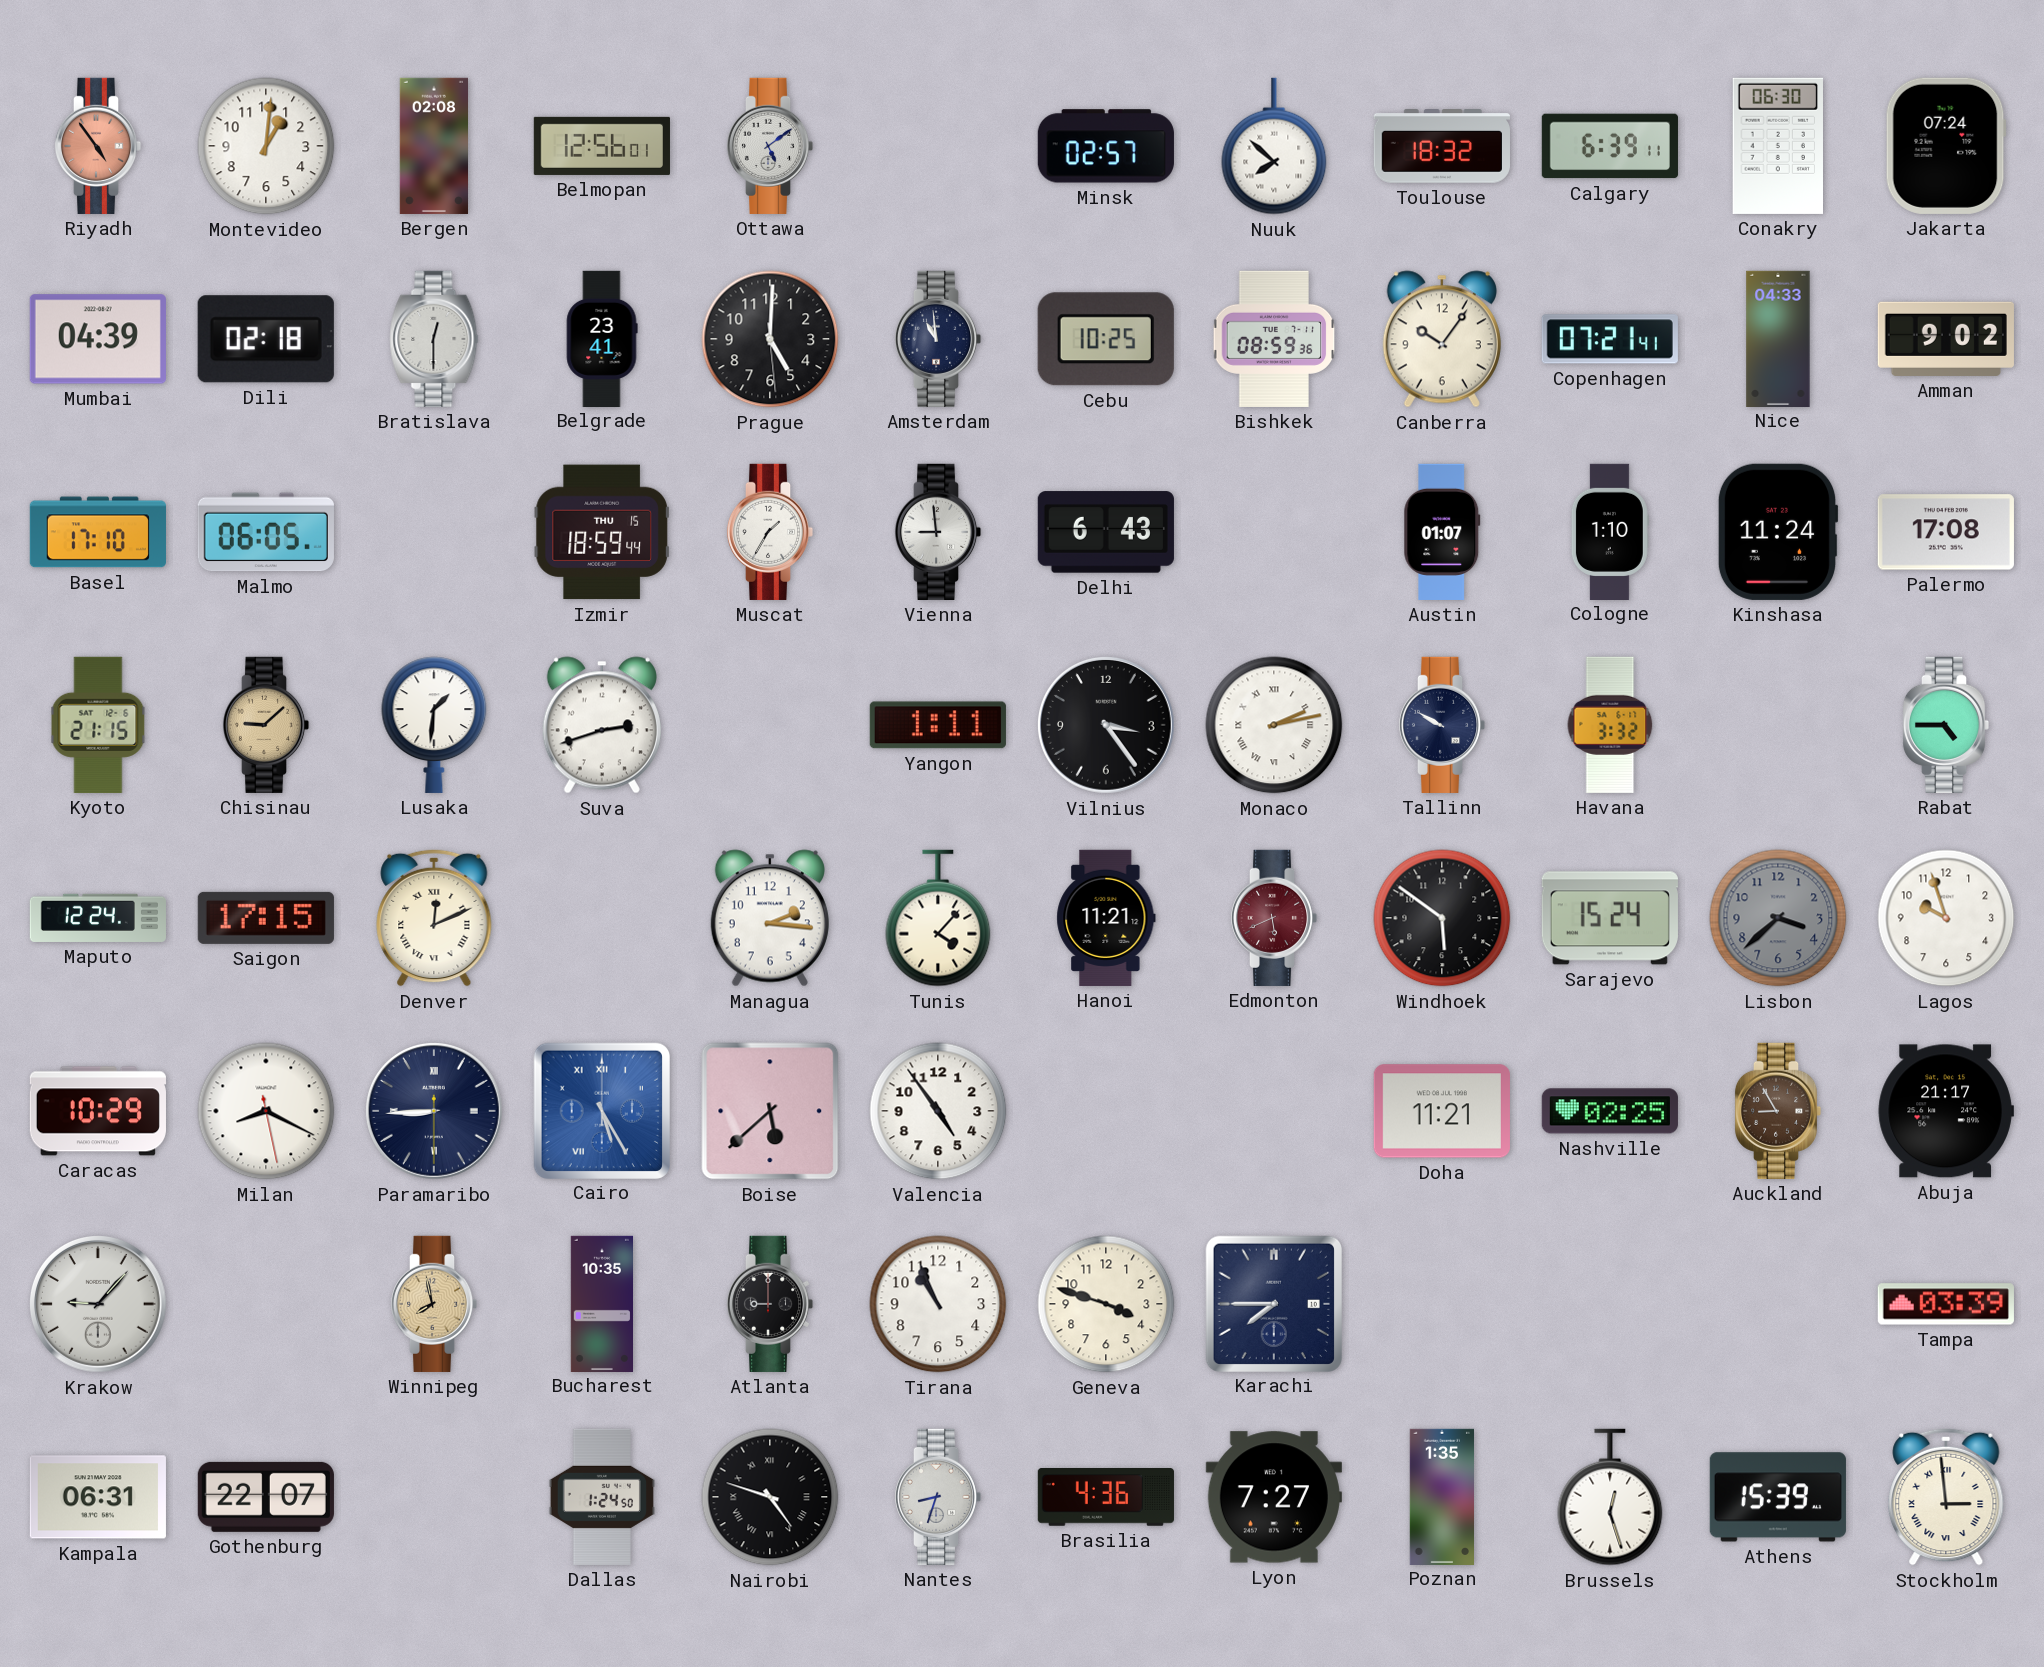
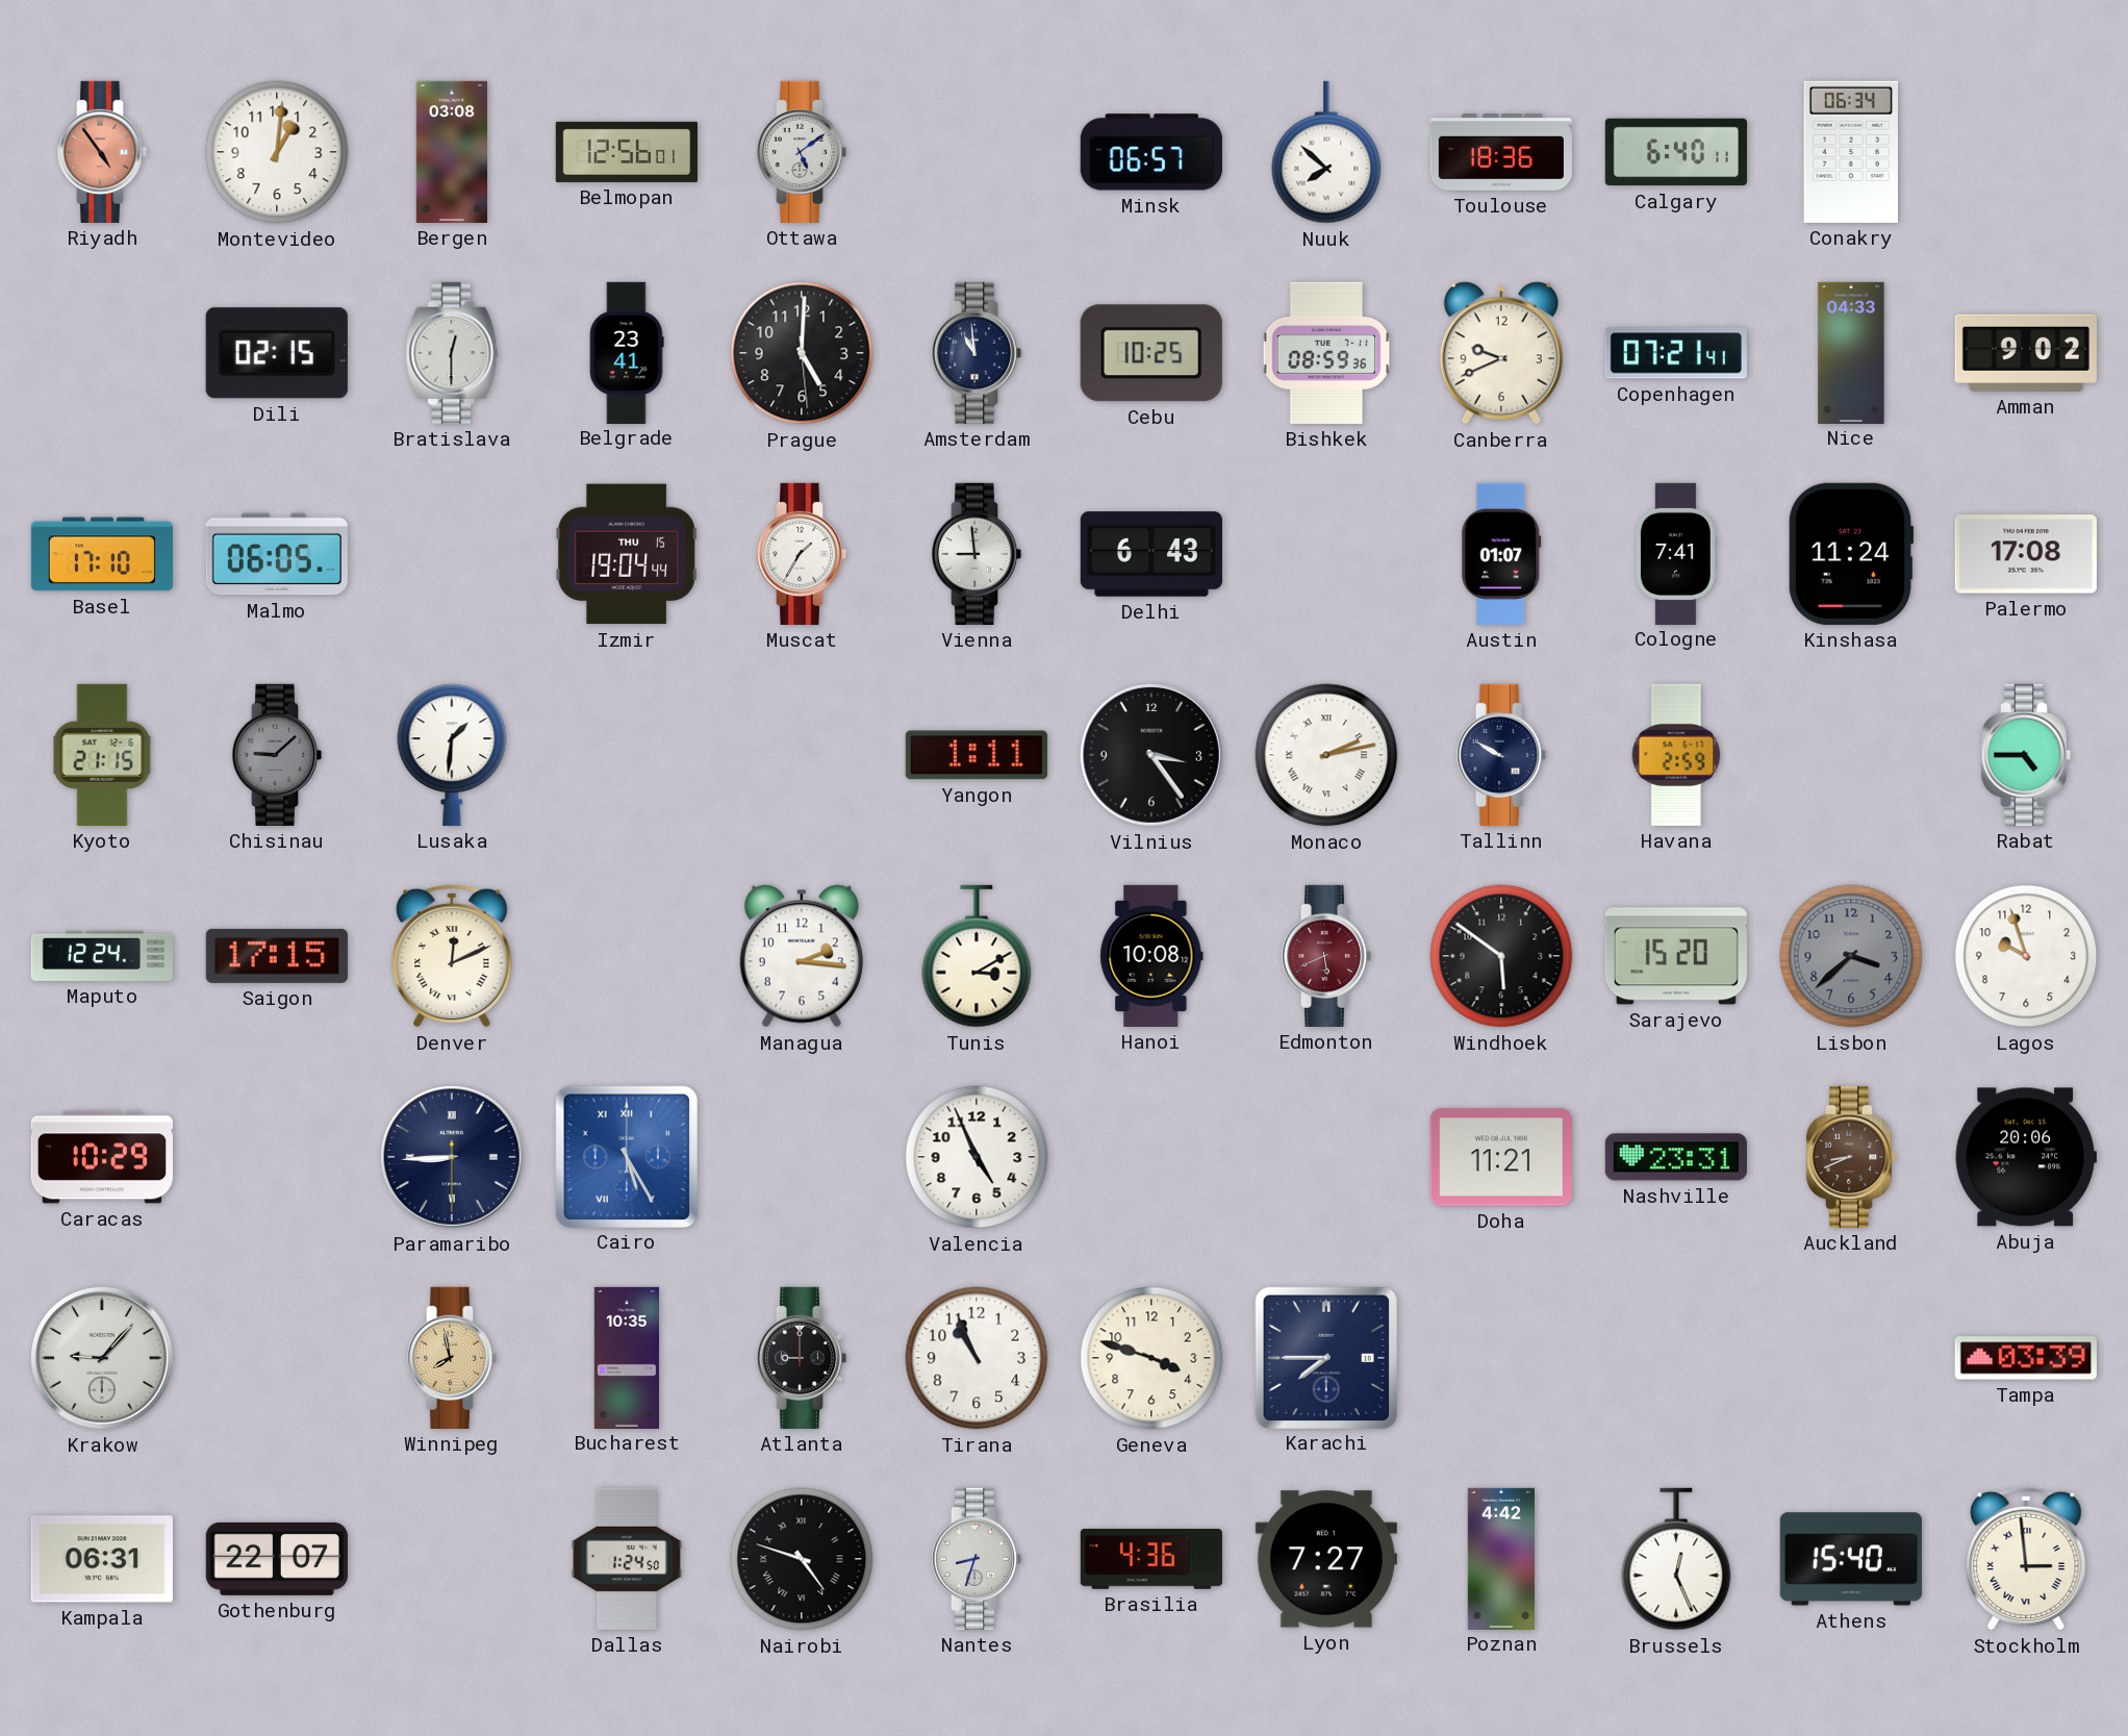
Bergen: 02:08 -> 03:08
Minsk: 02:57 -> 06:57
Toulouse: 18:32 -> 18:36
Calgary: 6:39 -> 6:40
Conakry: 06:30 -> 06:34
Jakarta: 07:24 -> none
Mumbai: 04:39 -> none
Dili: 02:18 -> 02:15
Canberra: 10:06 -> 9:41
Izmir: 18:59 -> 19:04
Cologne: 1:10 -> 7:41
Chisinau dial: champagne -> grey
Suva: 2:42 -> none
Havana: 3:32 -> 2:59
Tunis: 4:07 -> 3:10
Hanoi: 11:21 -> 10:08
Sarajevo: 15:24 -> 15:20
Milan: 8:19 -> none
Boise: 5:38 -> none
Valencia: 4:54 -> 4:56
Nashville: 02:25 -> 23:31
Auckland: 8:55 -> 8:41
Abuja: 21:17 -> 20:06
Poznan: 1:35 -> 4:42
Brussels: 12:27 -> 12:26
Athens: 15:39 -> 15:40
